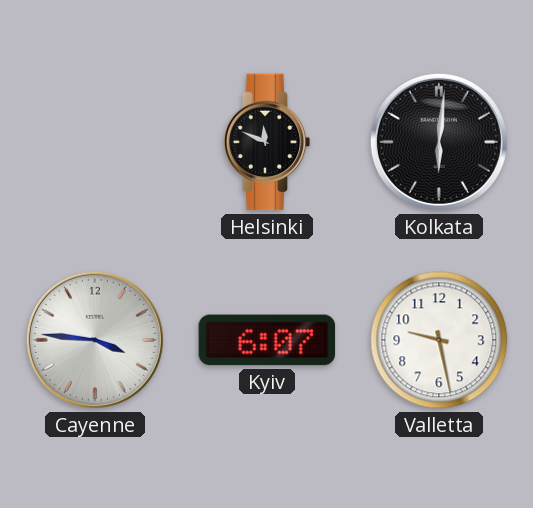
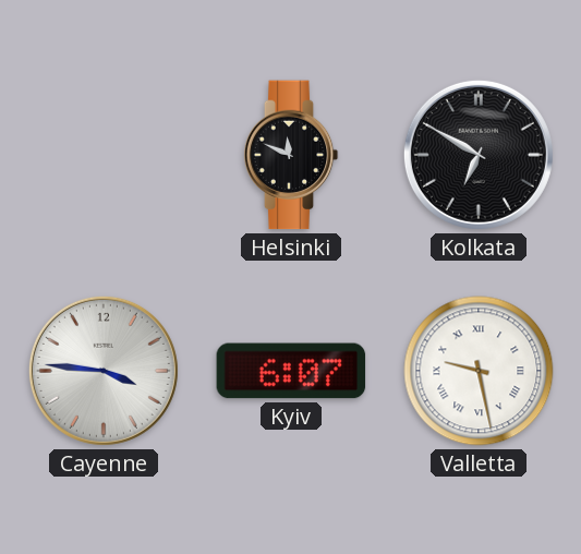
Kolkata: 6:01 -> 6:50
Valletta numerals: Arabic -> Roman
